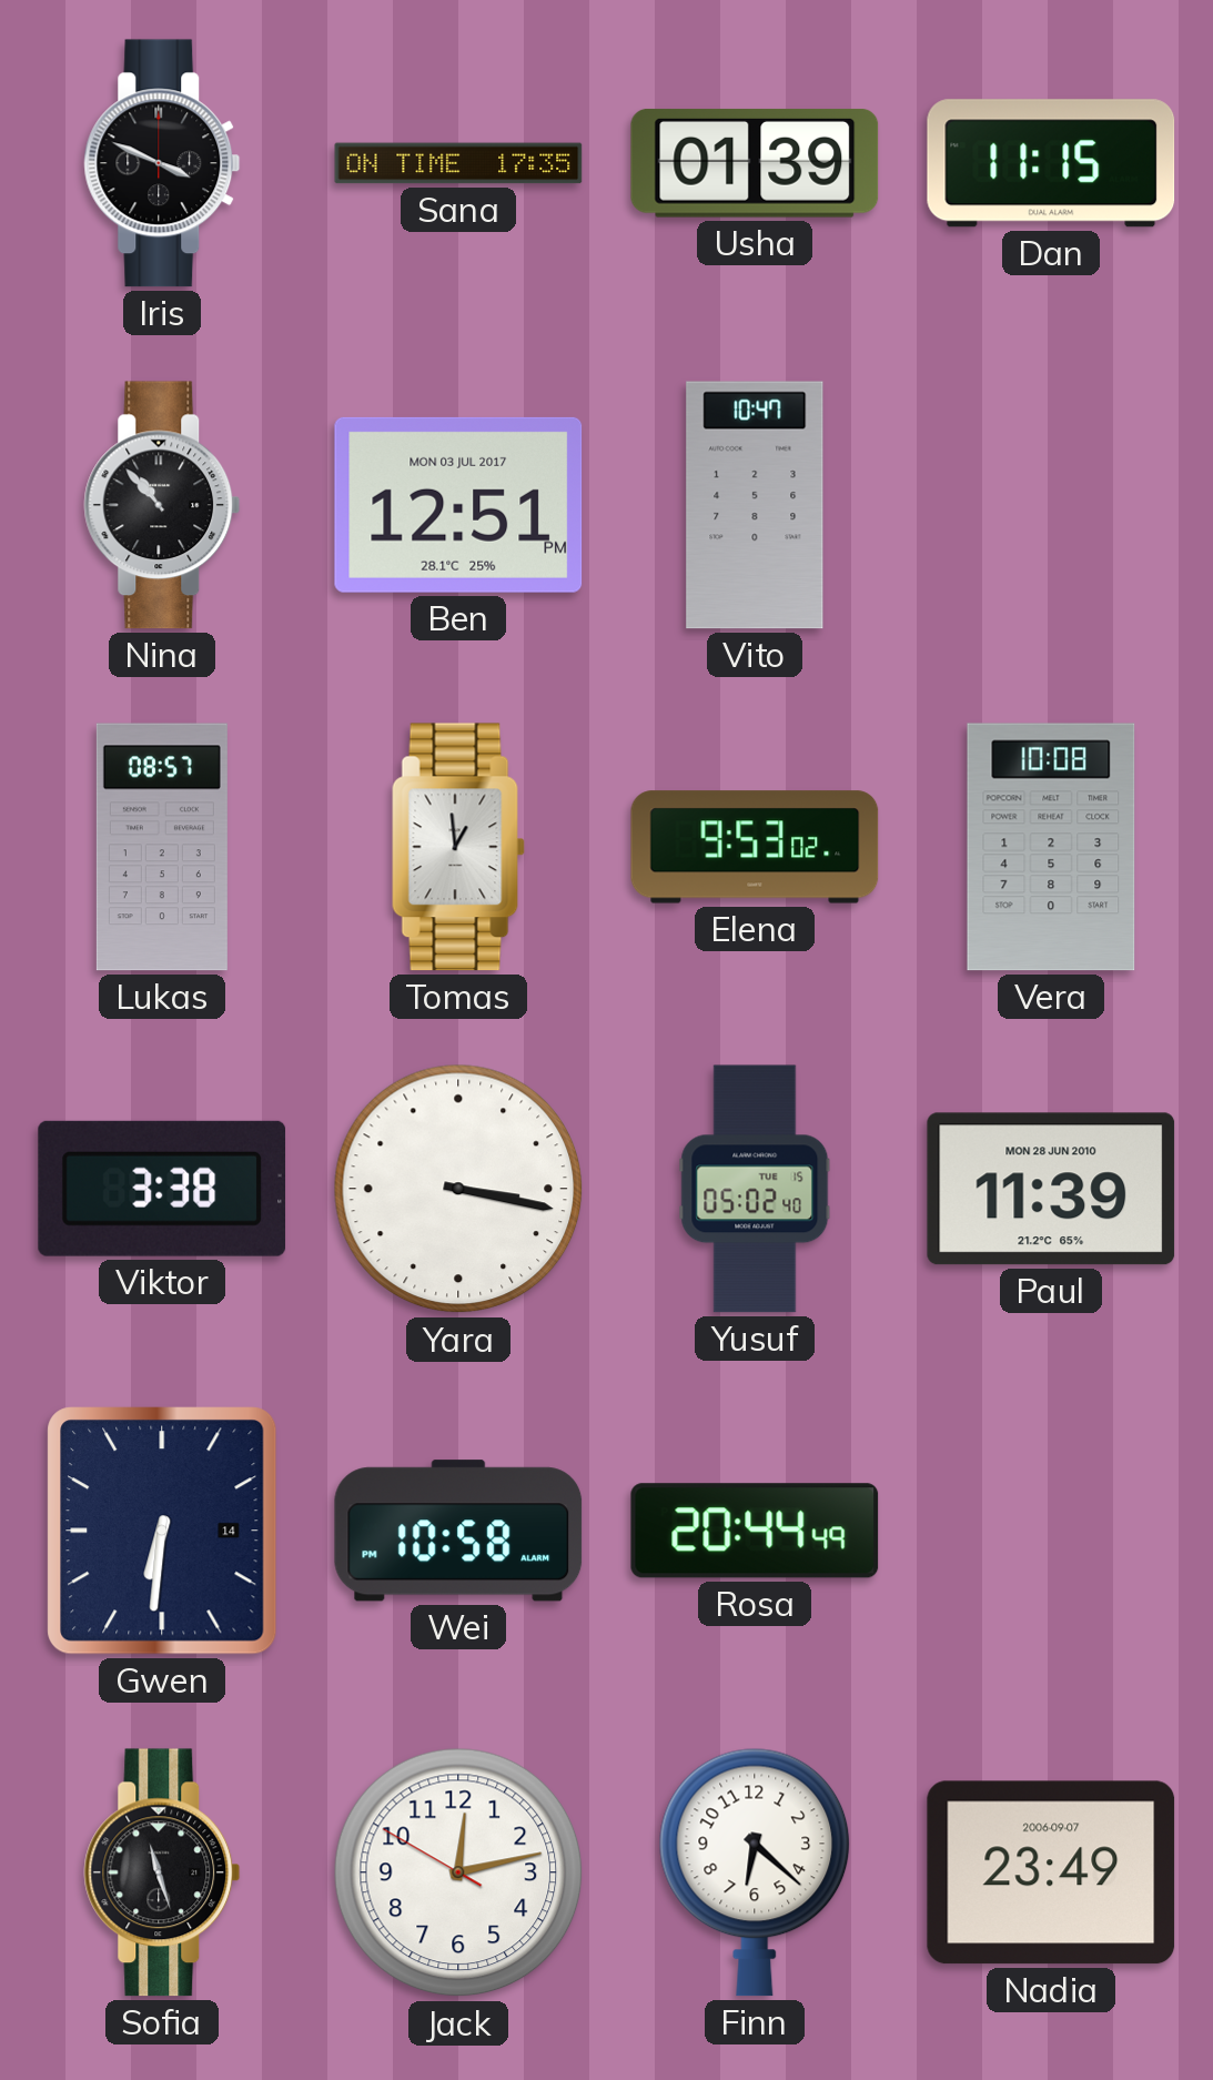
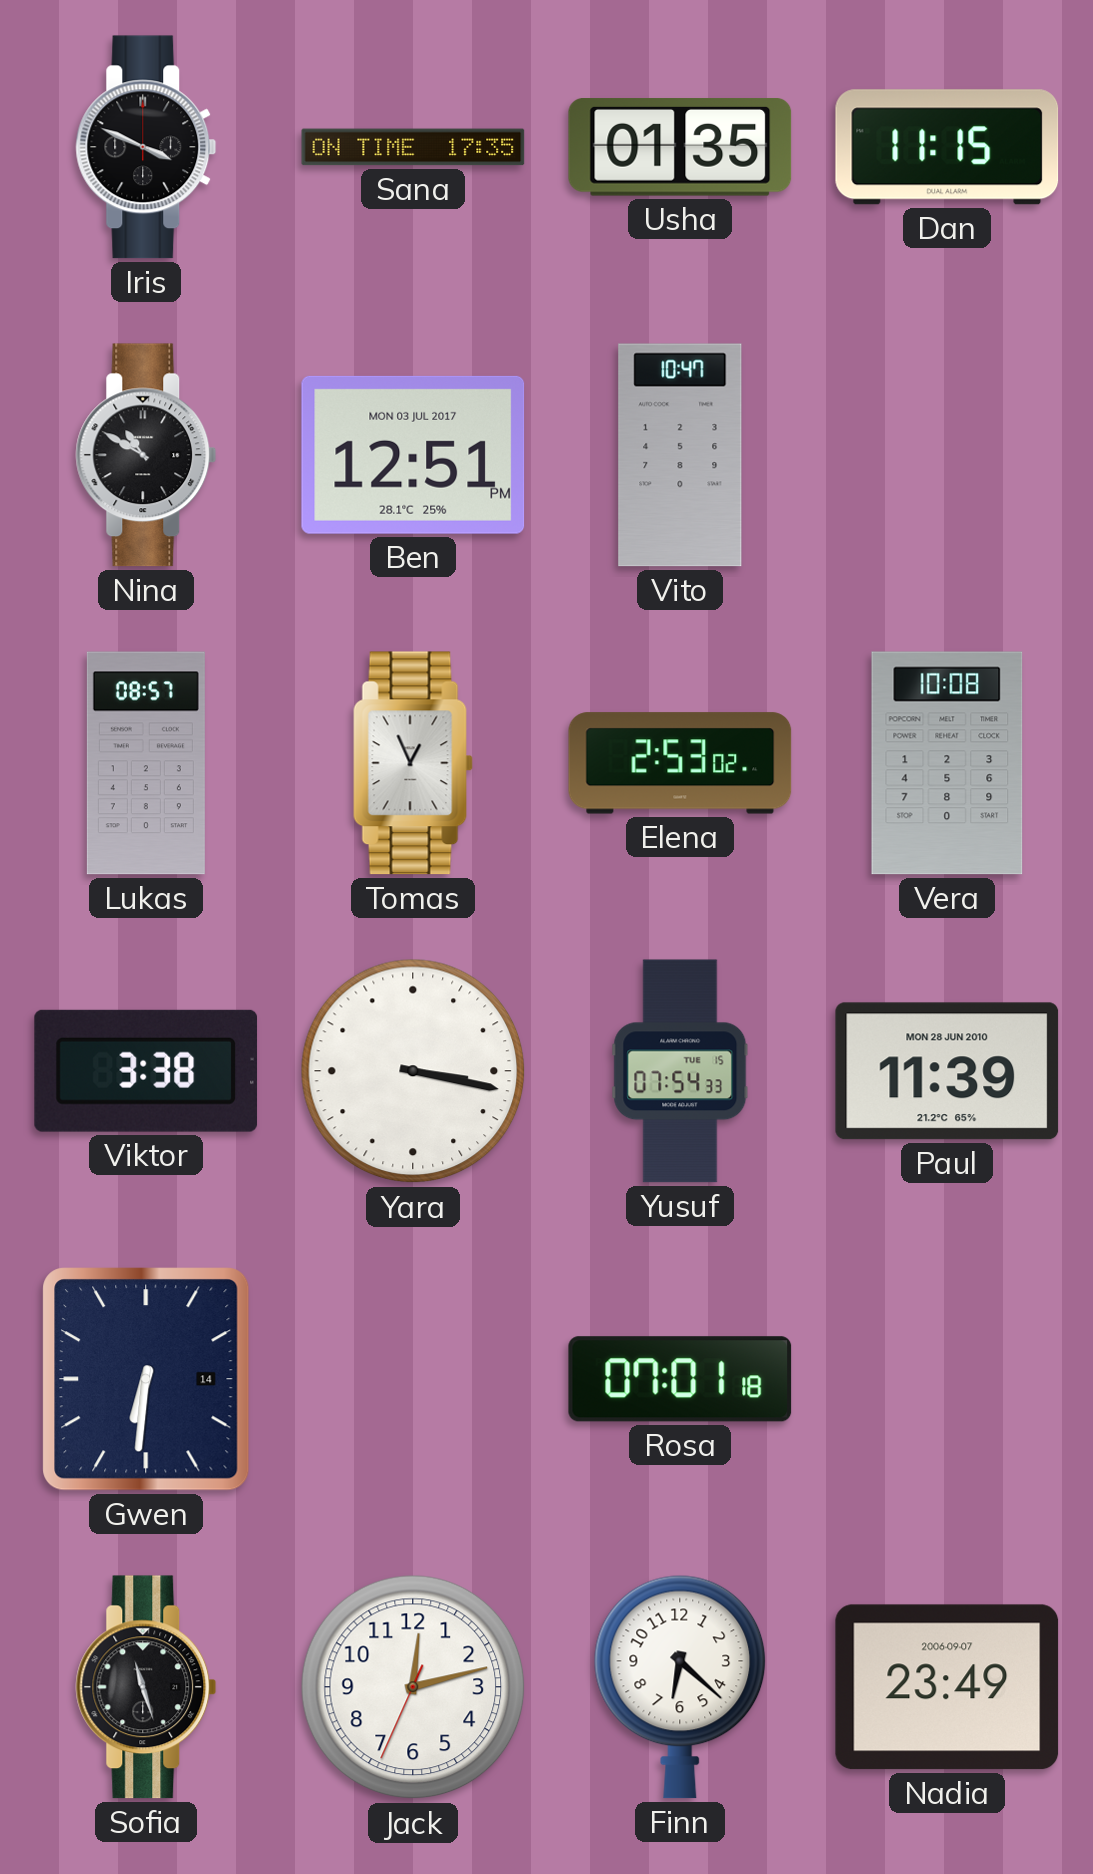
Usha: 01:39 -> 01:35
Nina: 10:53 -> 10:50
Tomas: 12:59 -> 12:56
Elena: 9:53 -> 2:53
Yusuf: 05:02 -> 07:54
Wei: 10:58 -> none
Rosa: 20:44 -> 07:01
Jack: 12:12:50 -> 12:12:34
